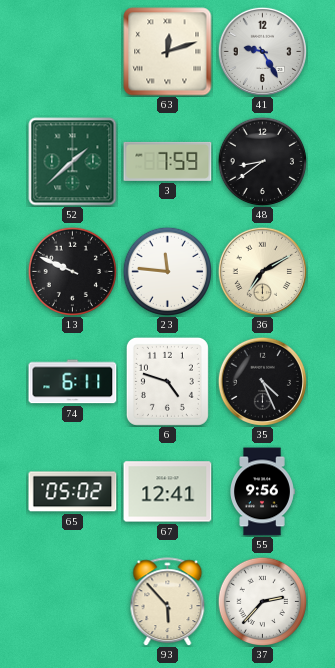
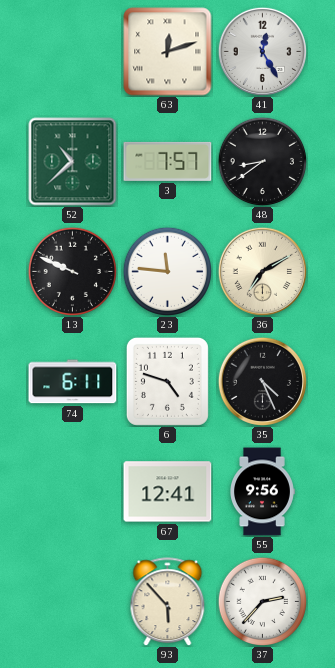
41: 9:25 -> 12:25
52: 1:38 -> 10:38
3: 7:59 -> 7:57
65: 05:02 -> none
